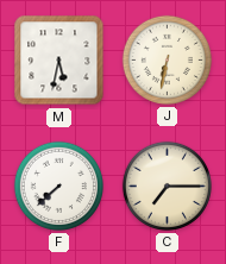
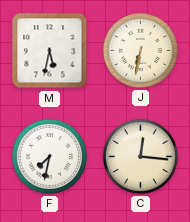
F: 7:38 -> 7:32
C: 7:15 -> 12:16
